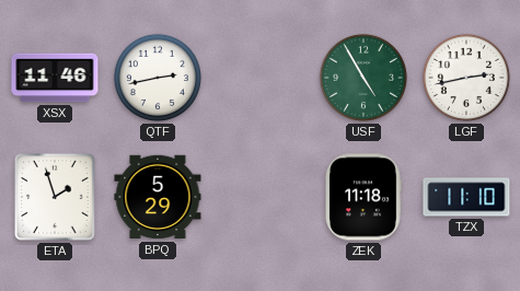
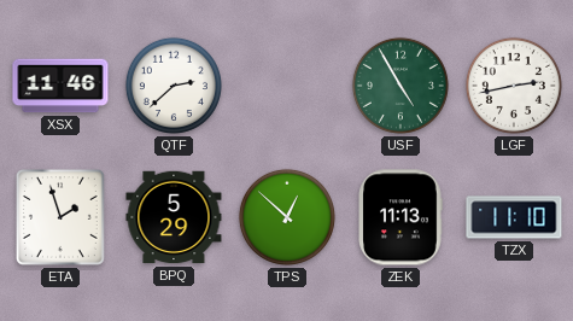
QTF: 2:43 -> 2:38
TPS: none -> 12:52
ZEK: 11:18 -> 11:13
